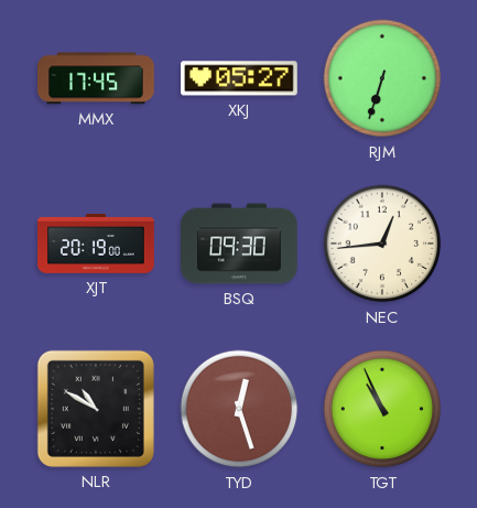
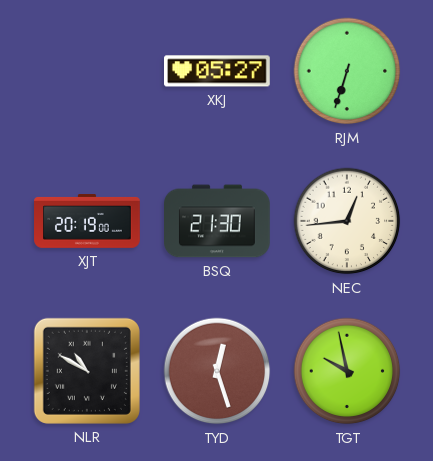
MMX: 17:45 -> none
BSQ: 09:30 -> 21:30
TGT: 10:56 -> 9:58
